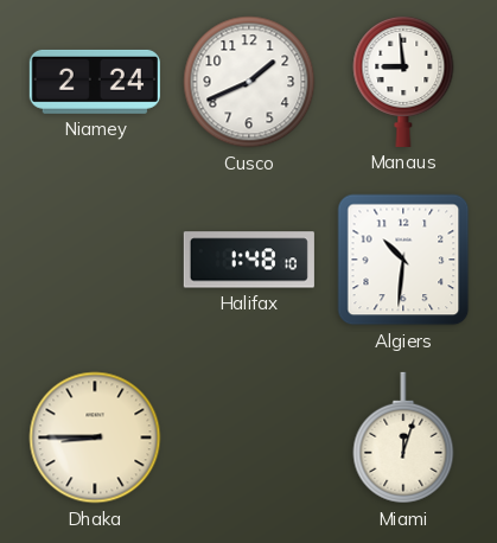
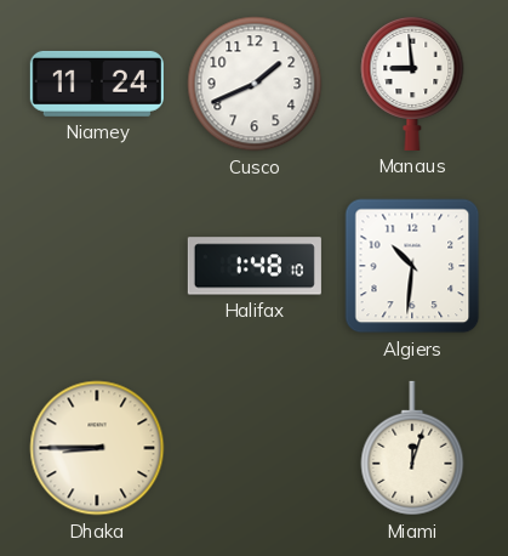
Niamey: 2:24 -> 11:24
